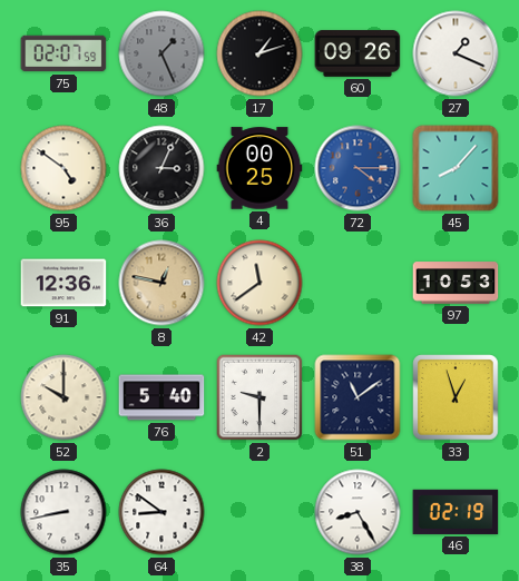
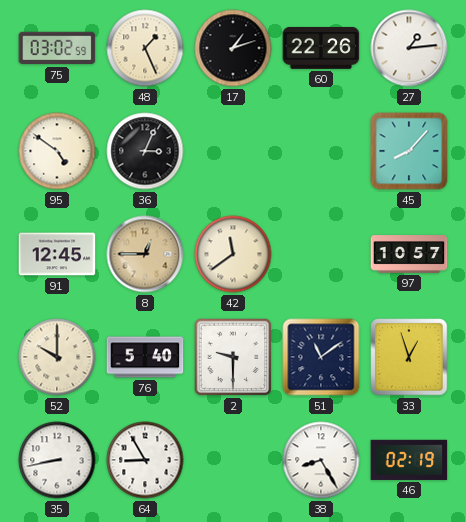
75: 02:07 -> 03:02
48 dial: grey -> cream
60: 09:26 -> 22:26
27: 1:19 -> 1:14
4: 00:25 -> none
72: 4:15 -> none
91: 12:36 -> 12:45
8: 12:47 -> 12:45
97: 10:53 -> 10:57
64: 8:51 -> 8:55
